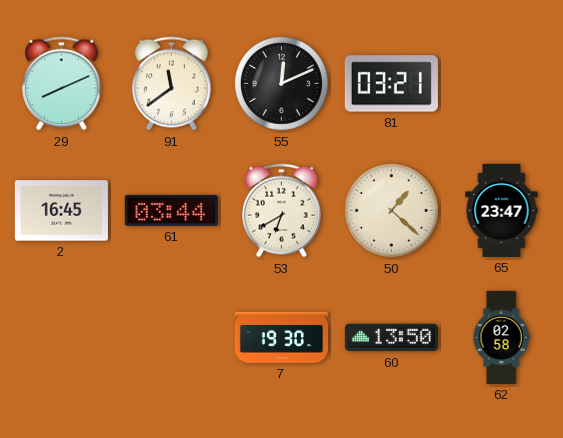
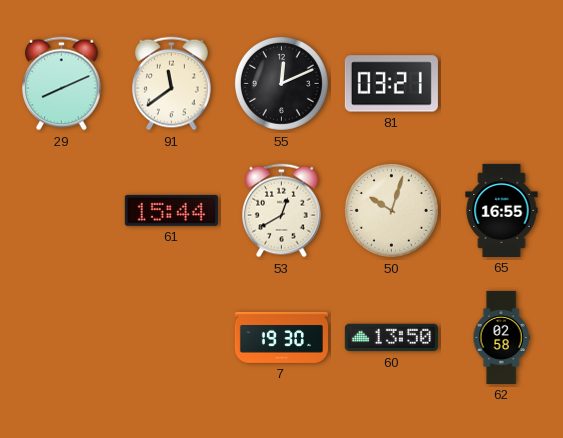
2: 16:45 -> none
61: 03:44 -> 15:44
53: 6:40 -> 12:40
50: 1:22 -> 10:03
65: 23:47 -> 16:55
